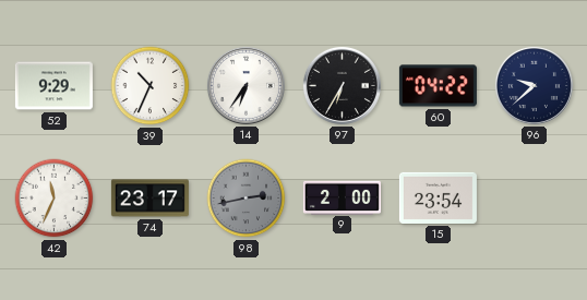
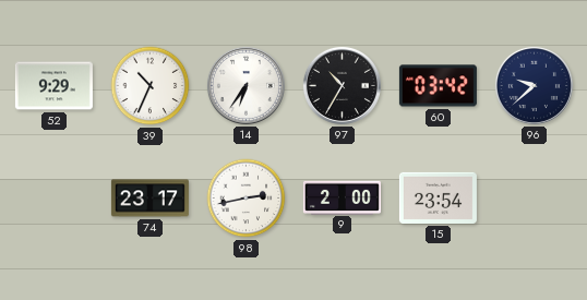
97: 6:35 -> 10:35
60: 04:22 -> 03:42
42: 11:34 -> none
98 dial: grey -> white
